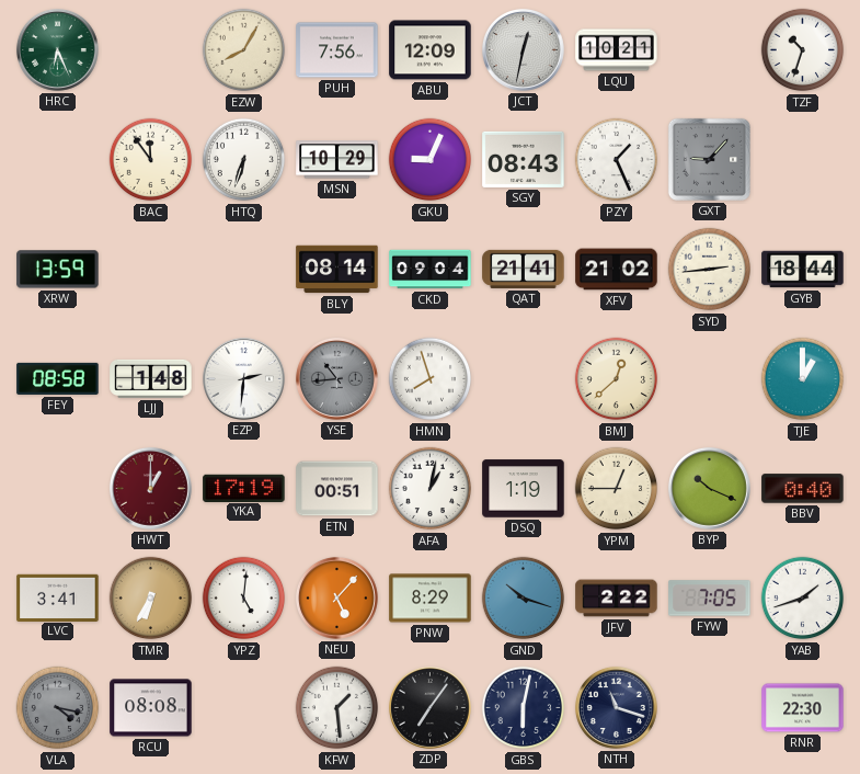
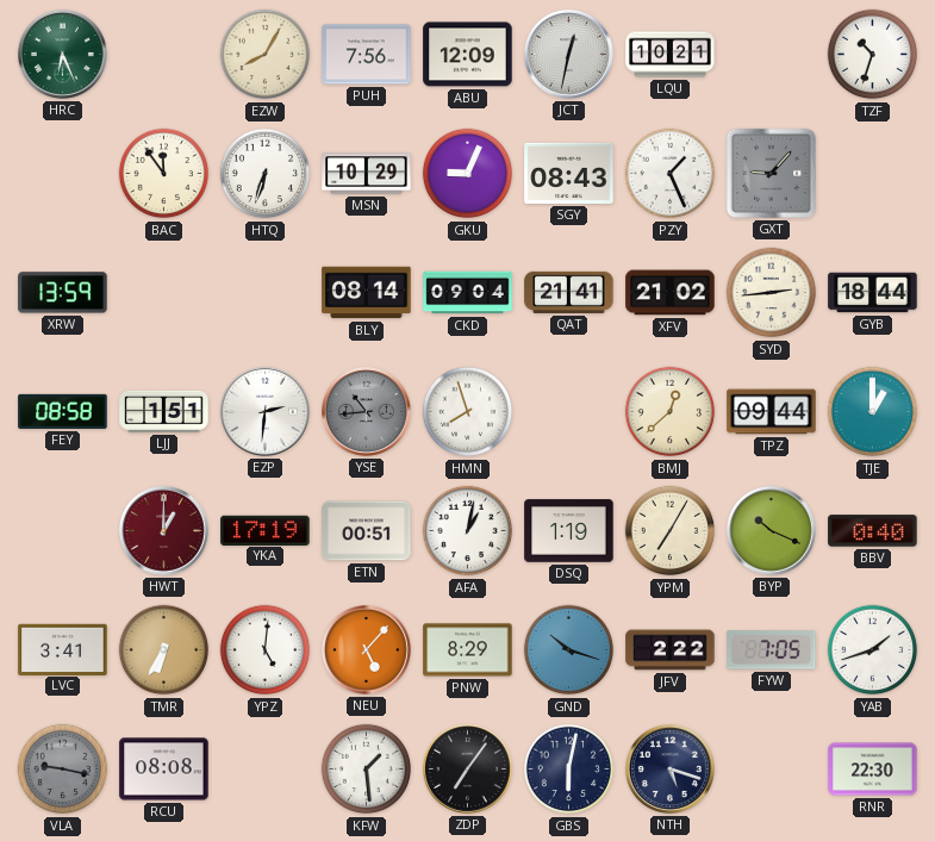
LJJ: 1:48 -> 1:51
TPZ: none -> 09:44
YPM: 12:45 -> 7:05
VLA: 4:17 -> 9:17
NTH: 11:18 -> 5:18
